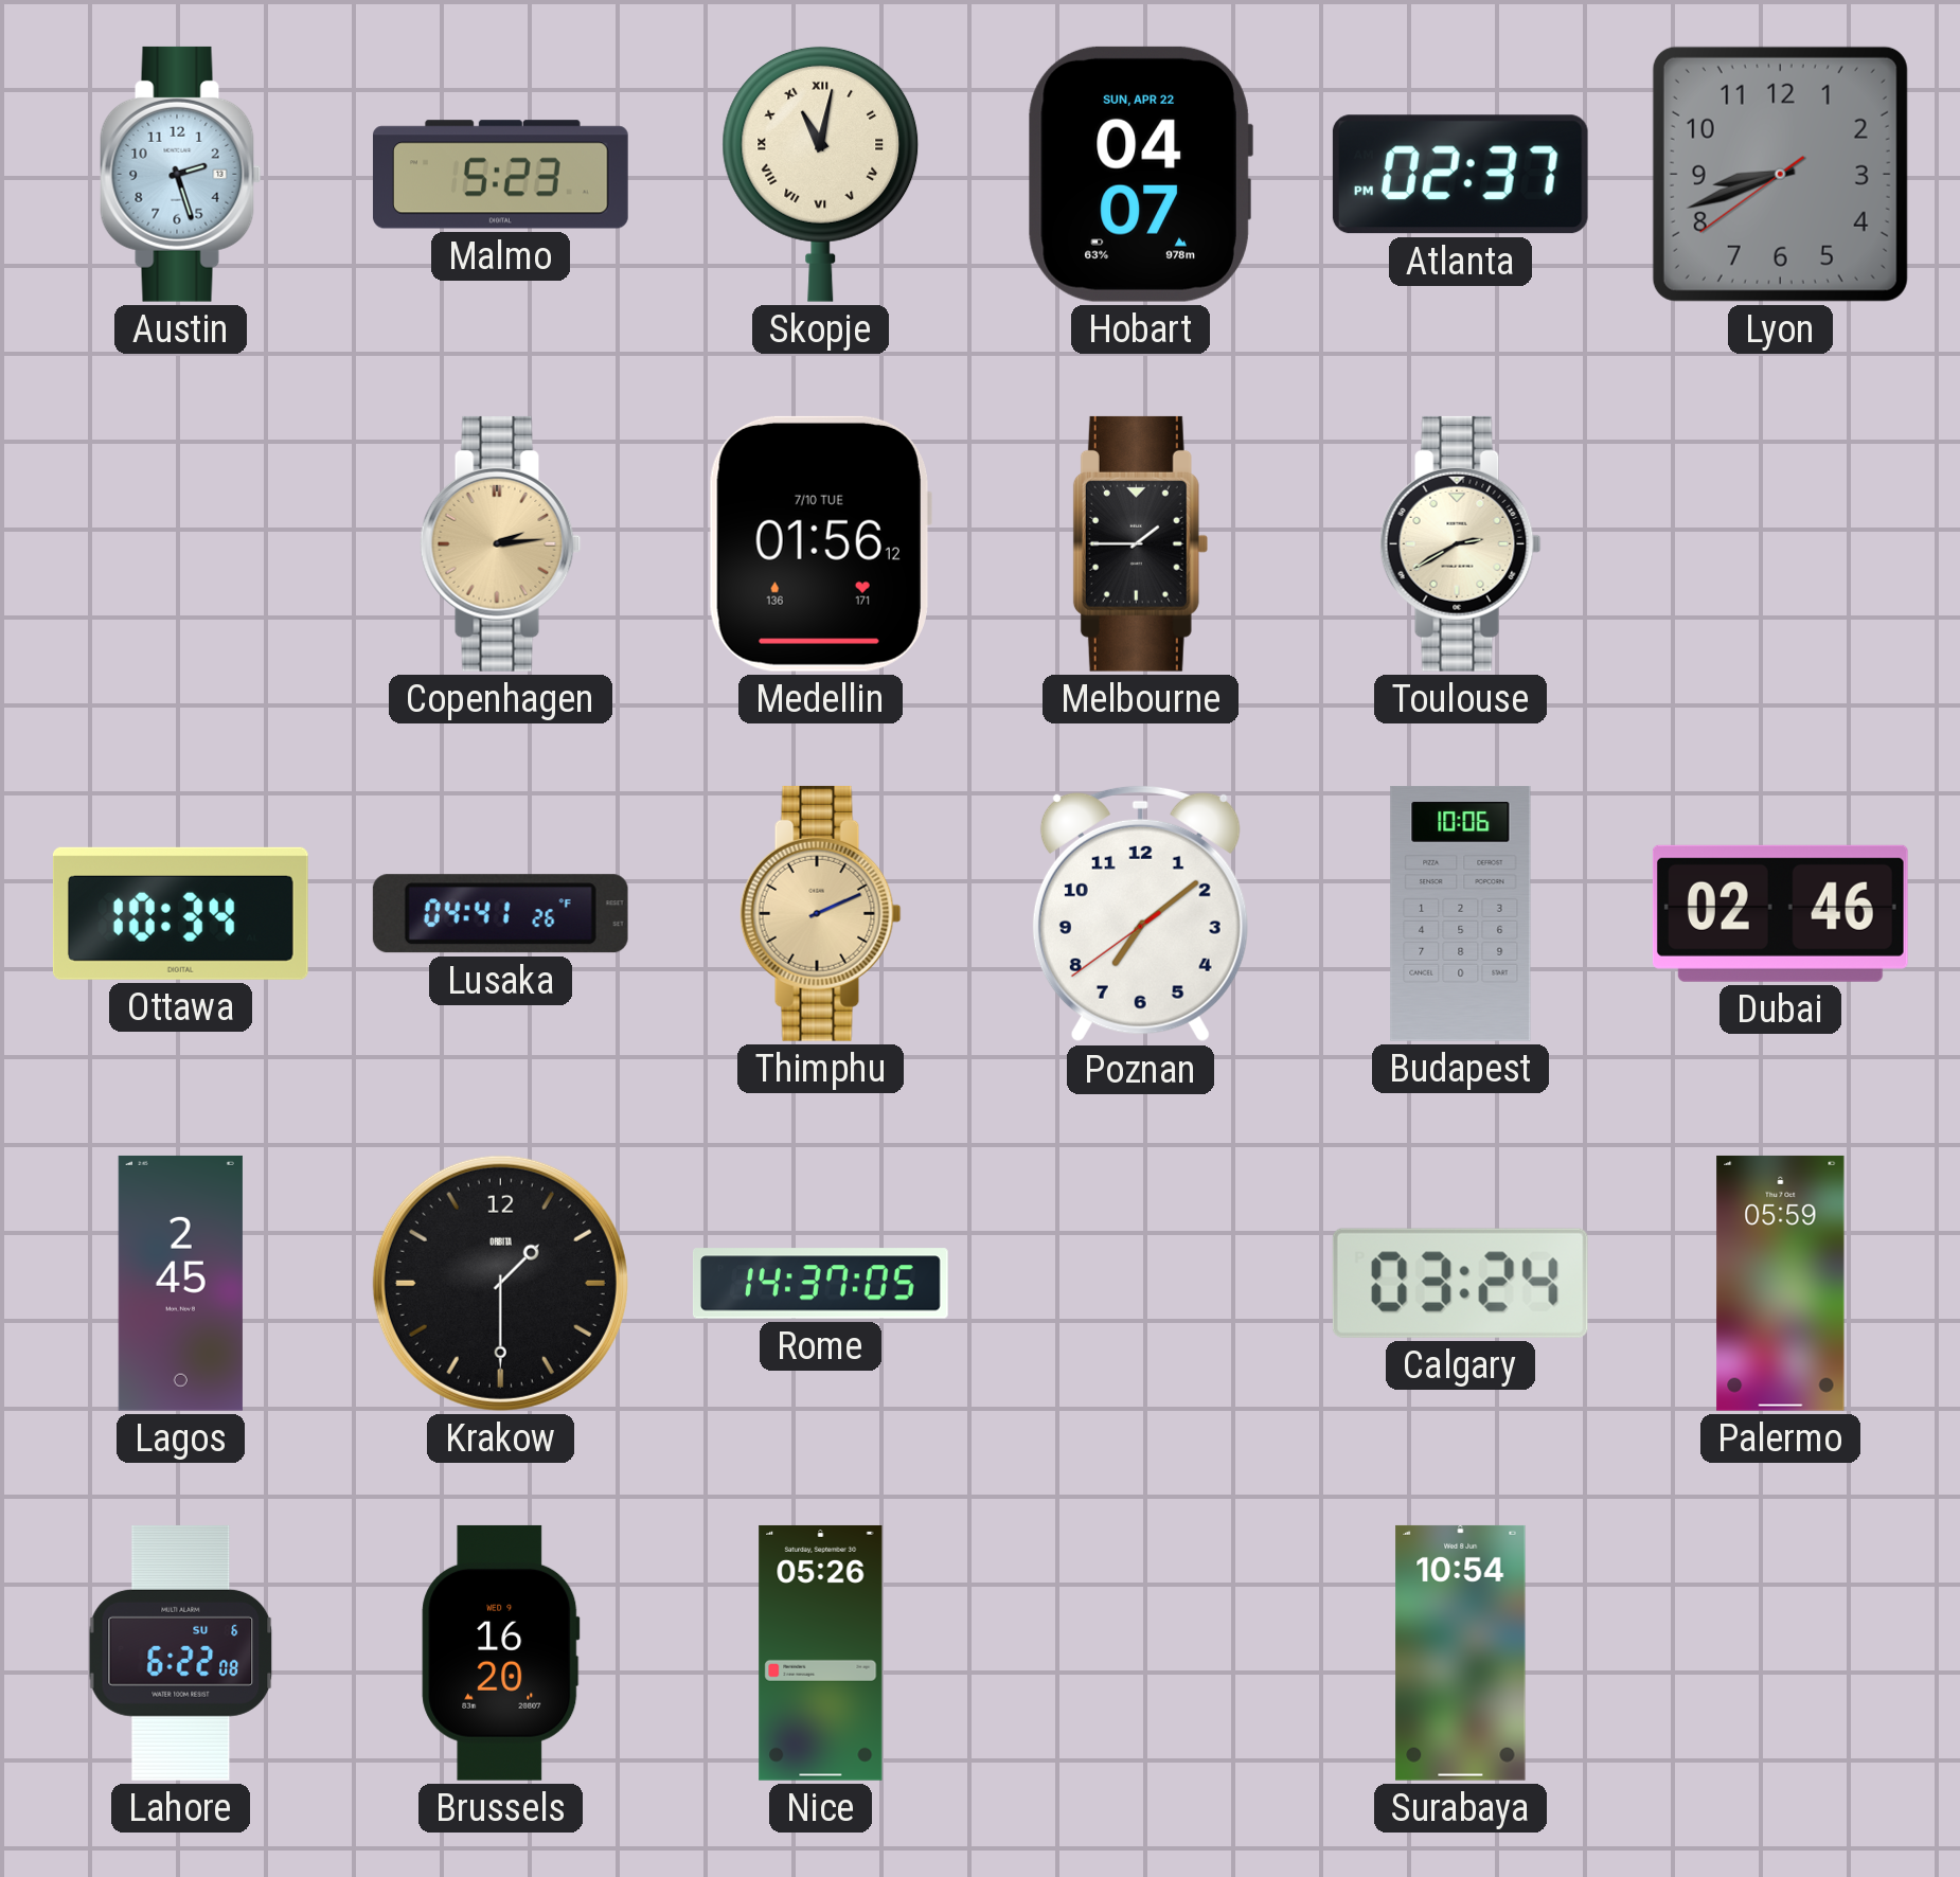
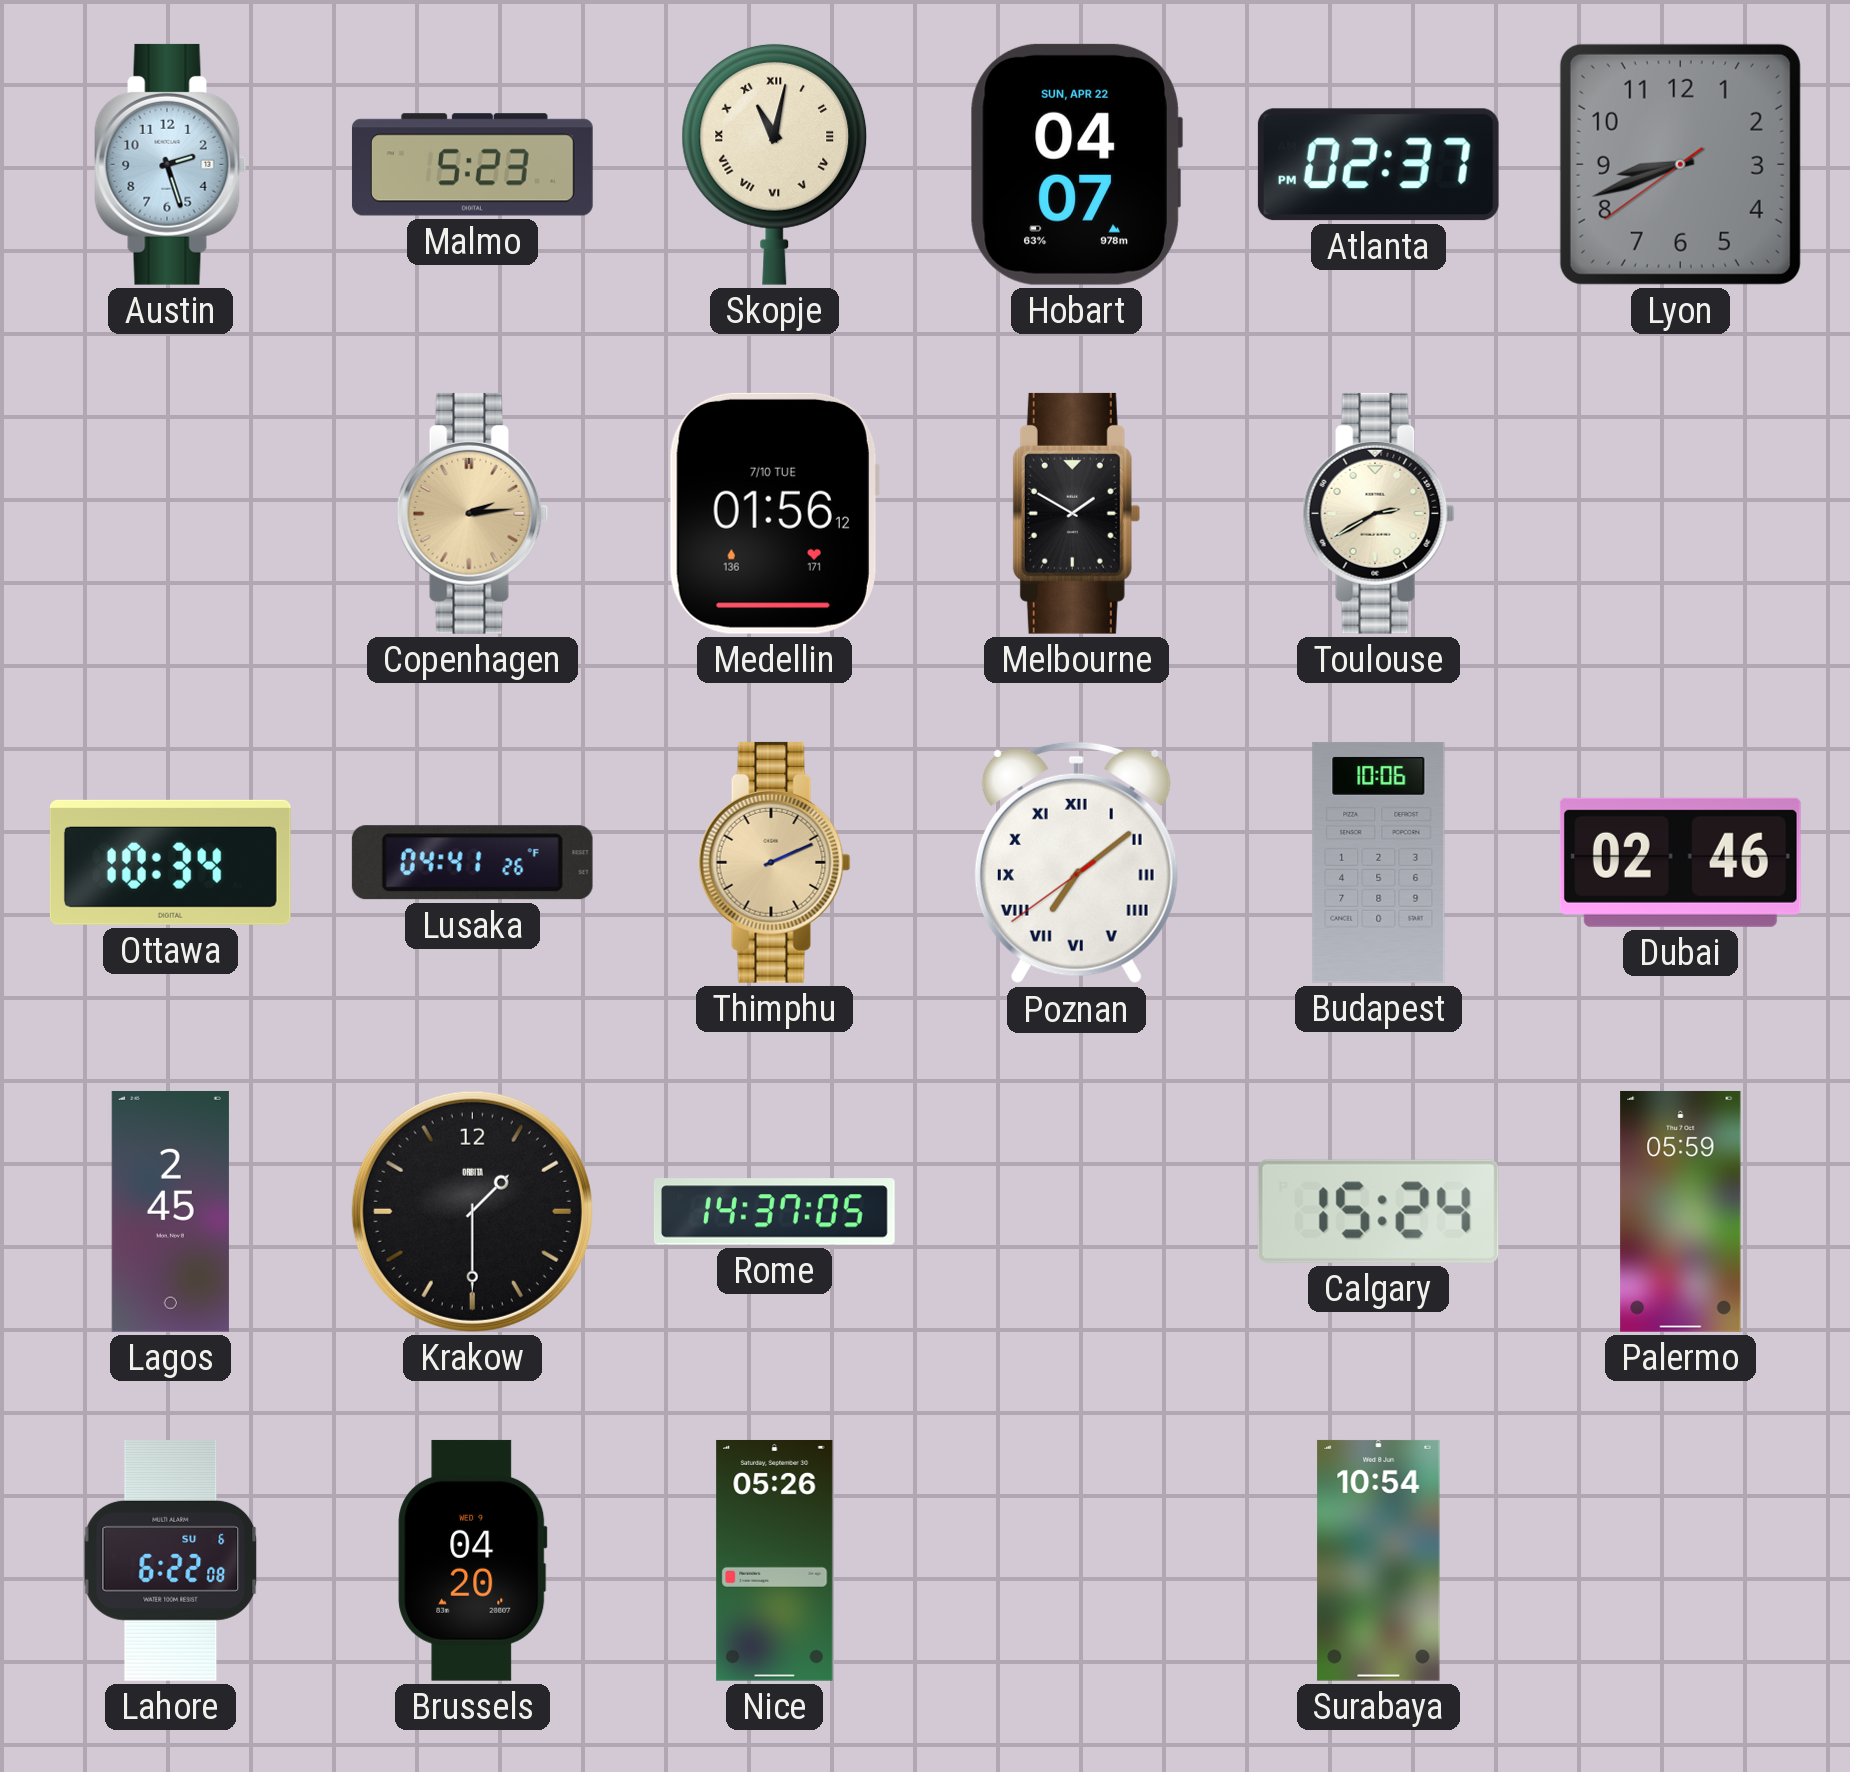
Melbourne: 1:45 -> 1:50
Poznan numerals: Arabic -> Roman
Calgary: 03:24 -> 15:24
Brussels: 16:20 -> 04:20
